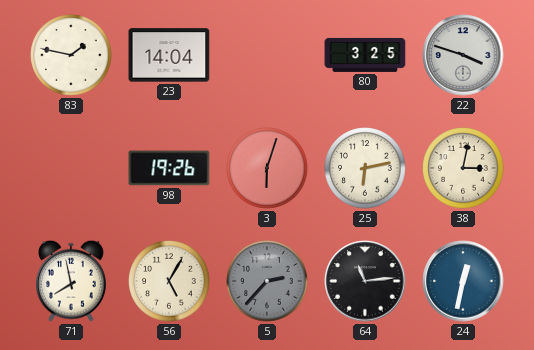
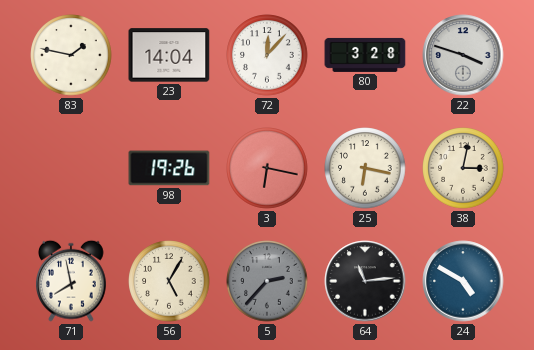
72: none -> 12:07
80: 3:25 -> 3:28
3: 6:03 -> 6:17
25: 6:13 -> 6:17
24: 12:32 -> 4:50
